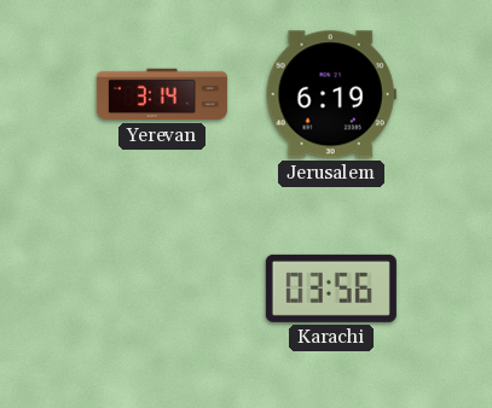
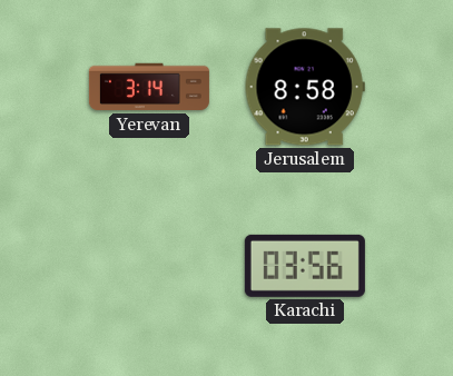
Jerusalem: 6:19 -> 8:58
